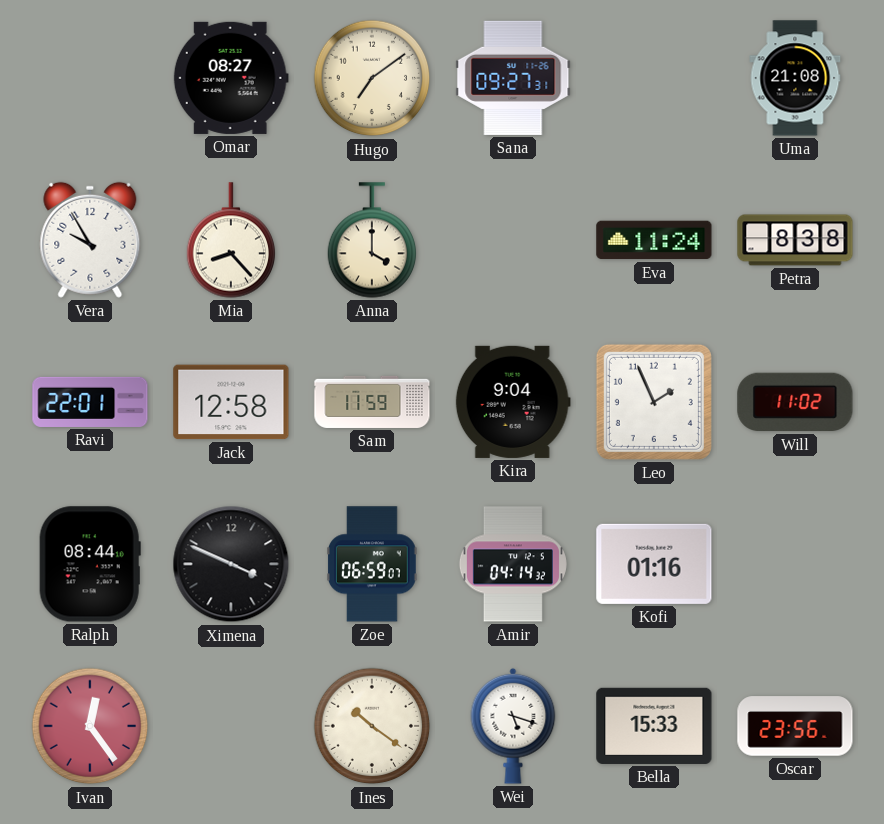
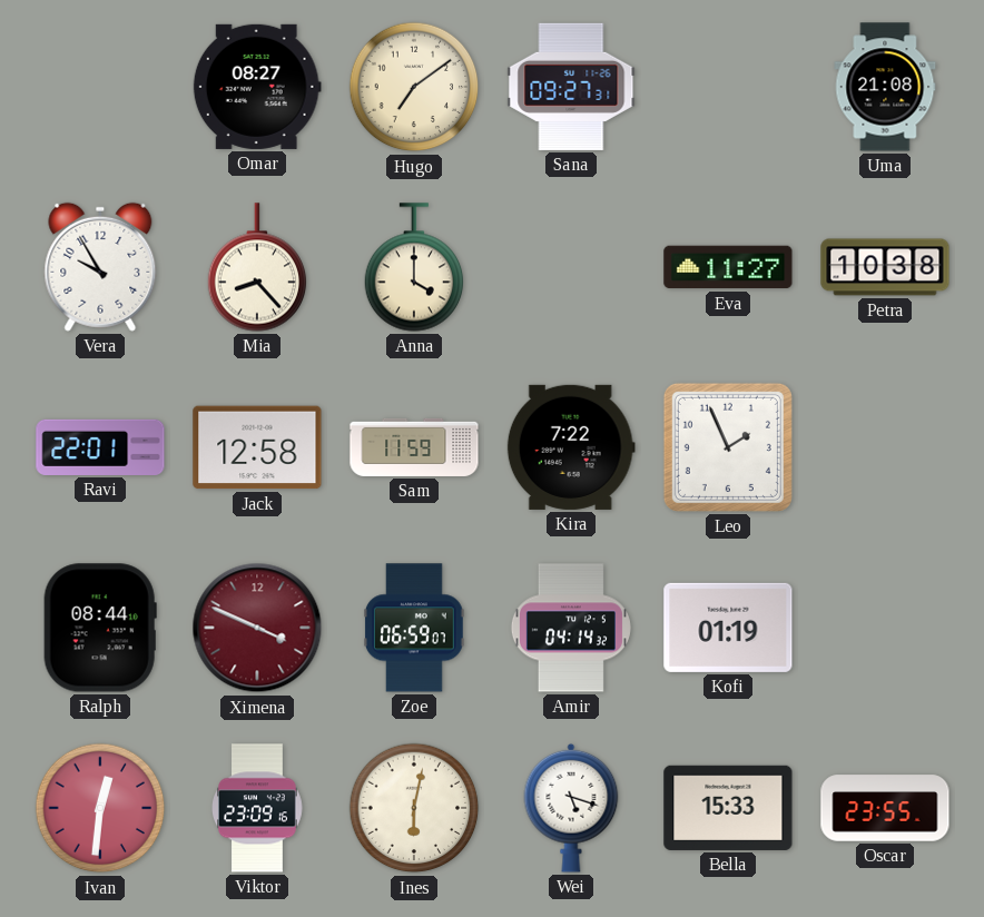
Eva: 11:24 -> 11:27
Petra: 8:38 -> 10:38
Kira: 9:04 -> 7:22
Will: 11:02 -> none
Ximena dial: black -> burgundy
Kofi: 01:16 -> 01:19
Ivan: 12:24 -> 12:31
Viktor: none -> 23:09
Ines: 10:21 -> 6:02
Oscar: 23:56 -> 23:55
